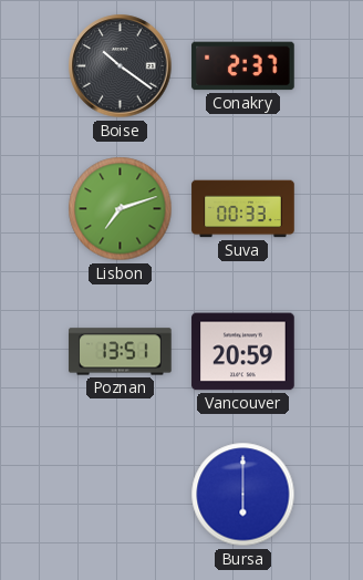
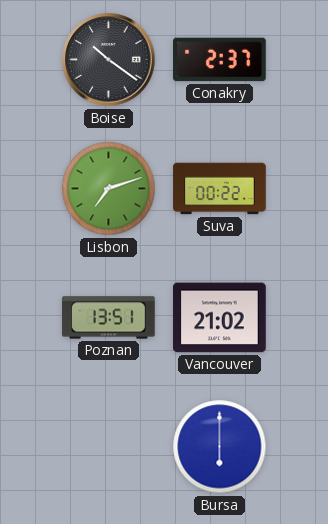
Suva: 00:33 -> 00:22
Vancouver: 20:59 -> 21:02
